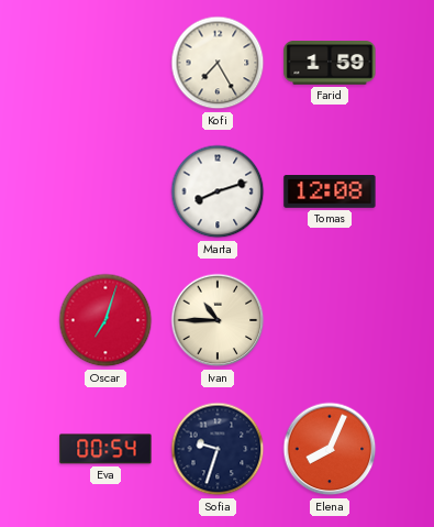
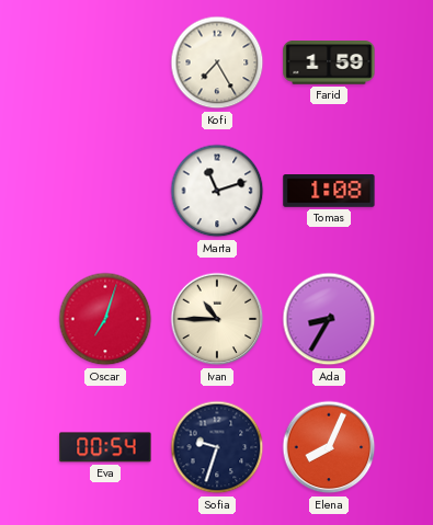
Marta: 8:12 -> 11:12
Tomas: 12:08 -> 1:08
Ada: none -> 8:35
